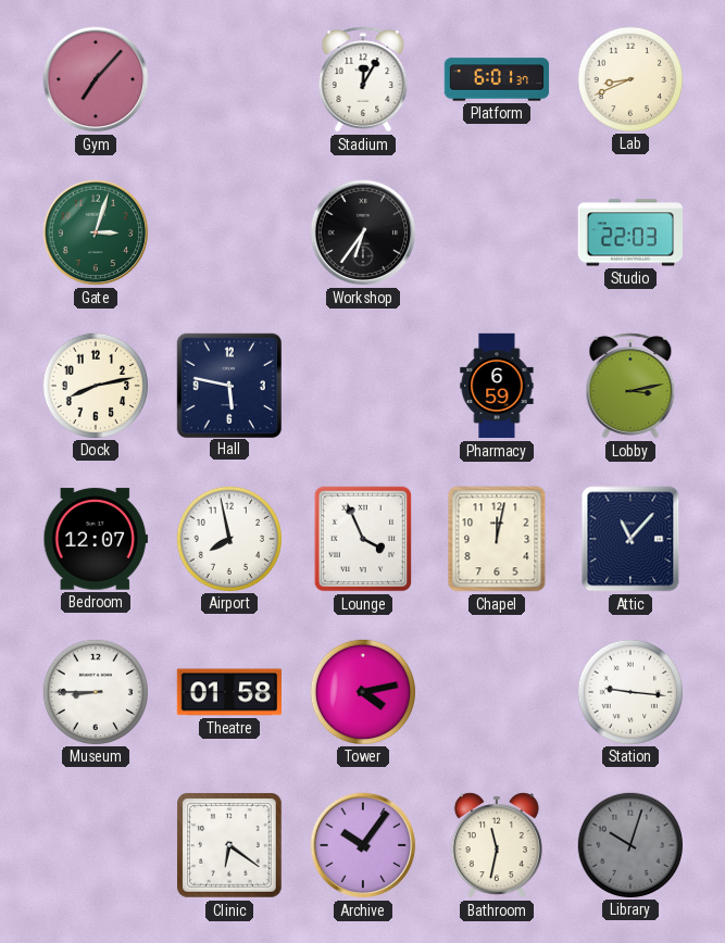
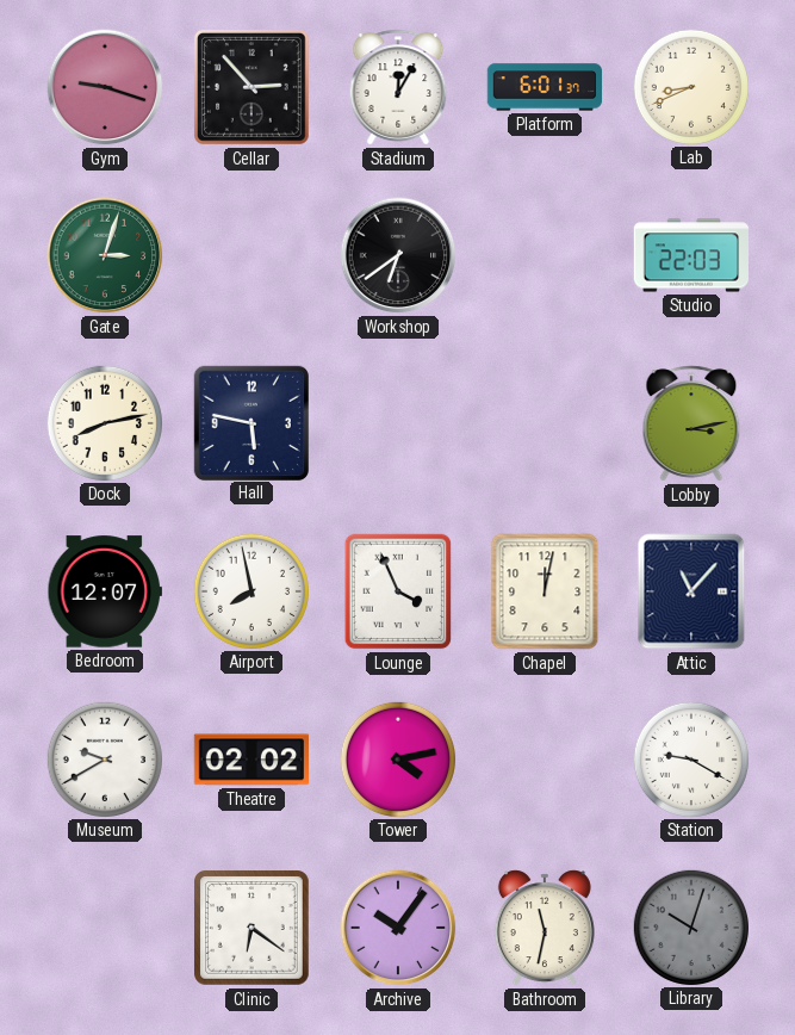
Gym: 7:07 -> 9:18
Cellar: none -> 2:53
Workshop: 6:36 -> 6:39
Pharmacy: 6:59 -> none
Museum: 8:45 -> 9:40
Theatre: 01:58 -> 02:02
Station: 9:16 -> 9:20
